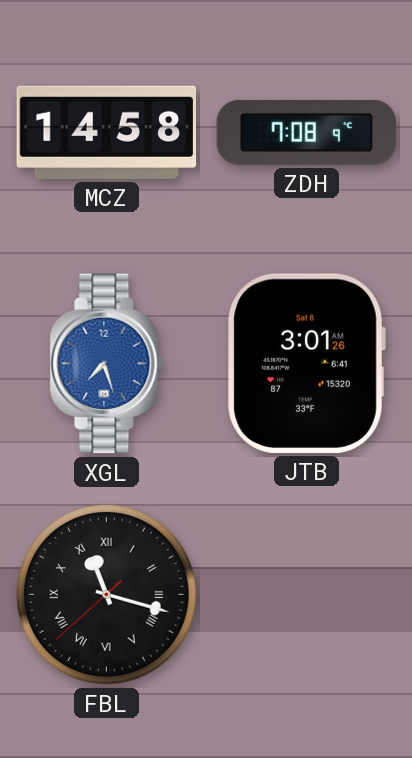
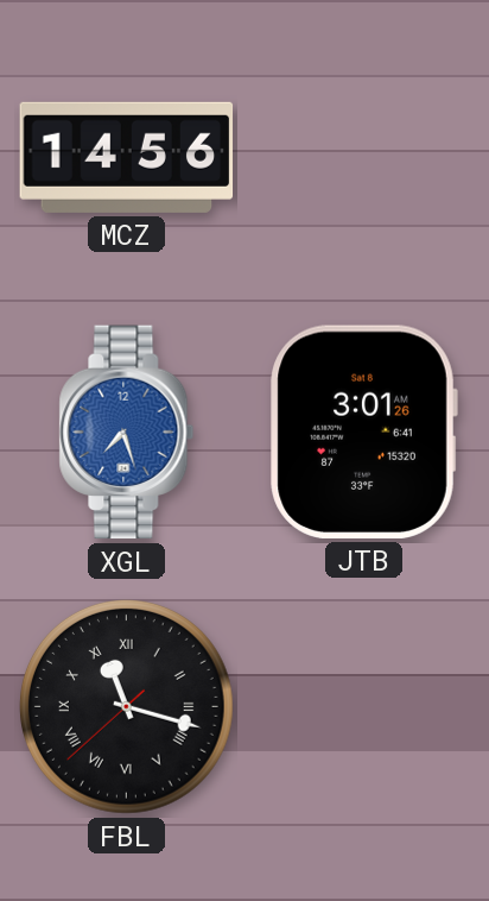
MCZ: 14:58 -> 14:56
ZDH: 7:08 -> none
